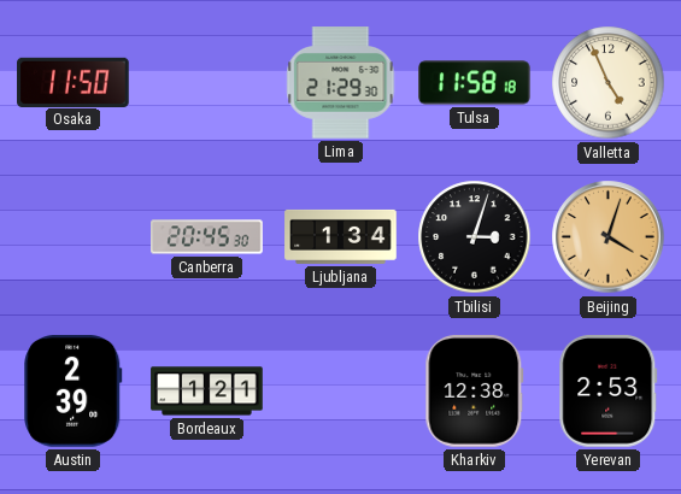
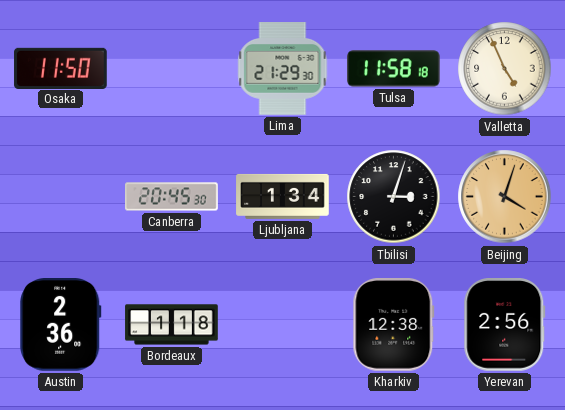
Austin: 2:39 -> 2:36
Bordeaux: 1:21 -> 1:18
Yerevan: 2:53 -> 2:56
